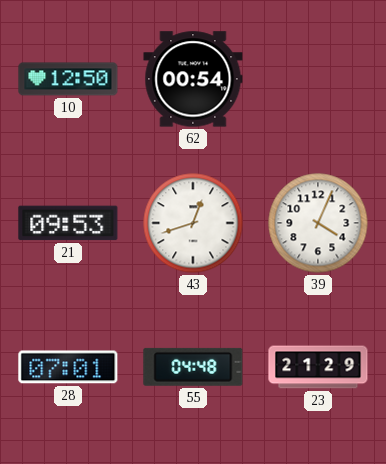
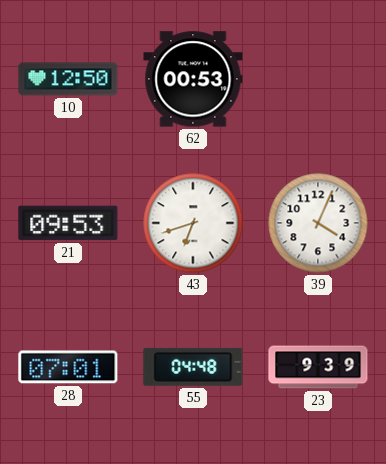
62: 00:54 -> 00:53
43: 12:42 -> 6:42
23: 21:29 -> 9:39
